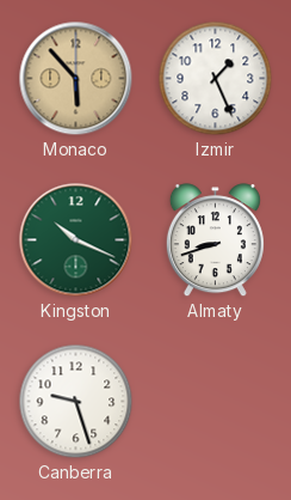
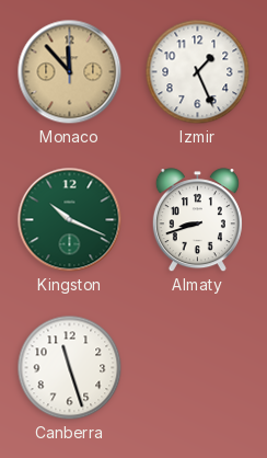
Monaco: 5:53 -> 11:53
Canberra: 9:27 -> 11:27
